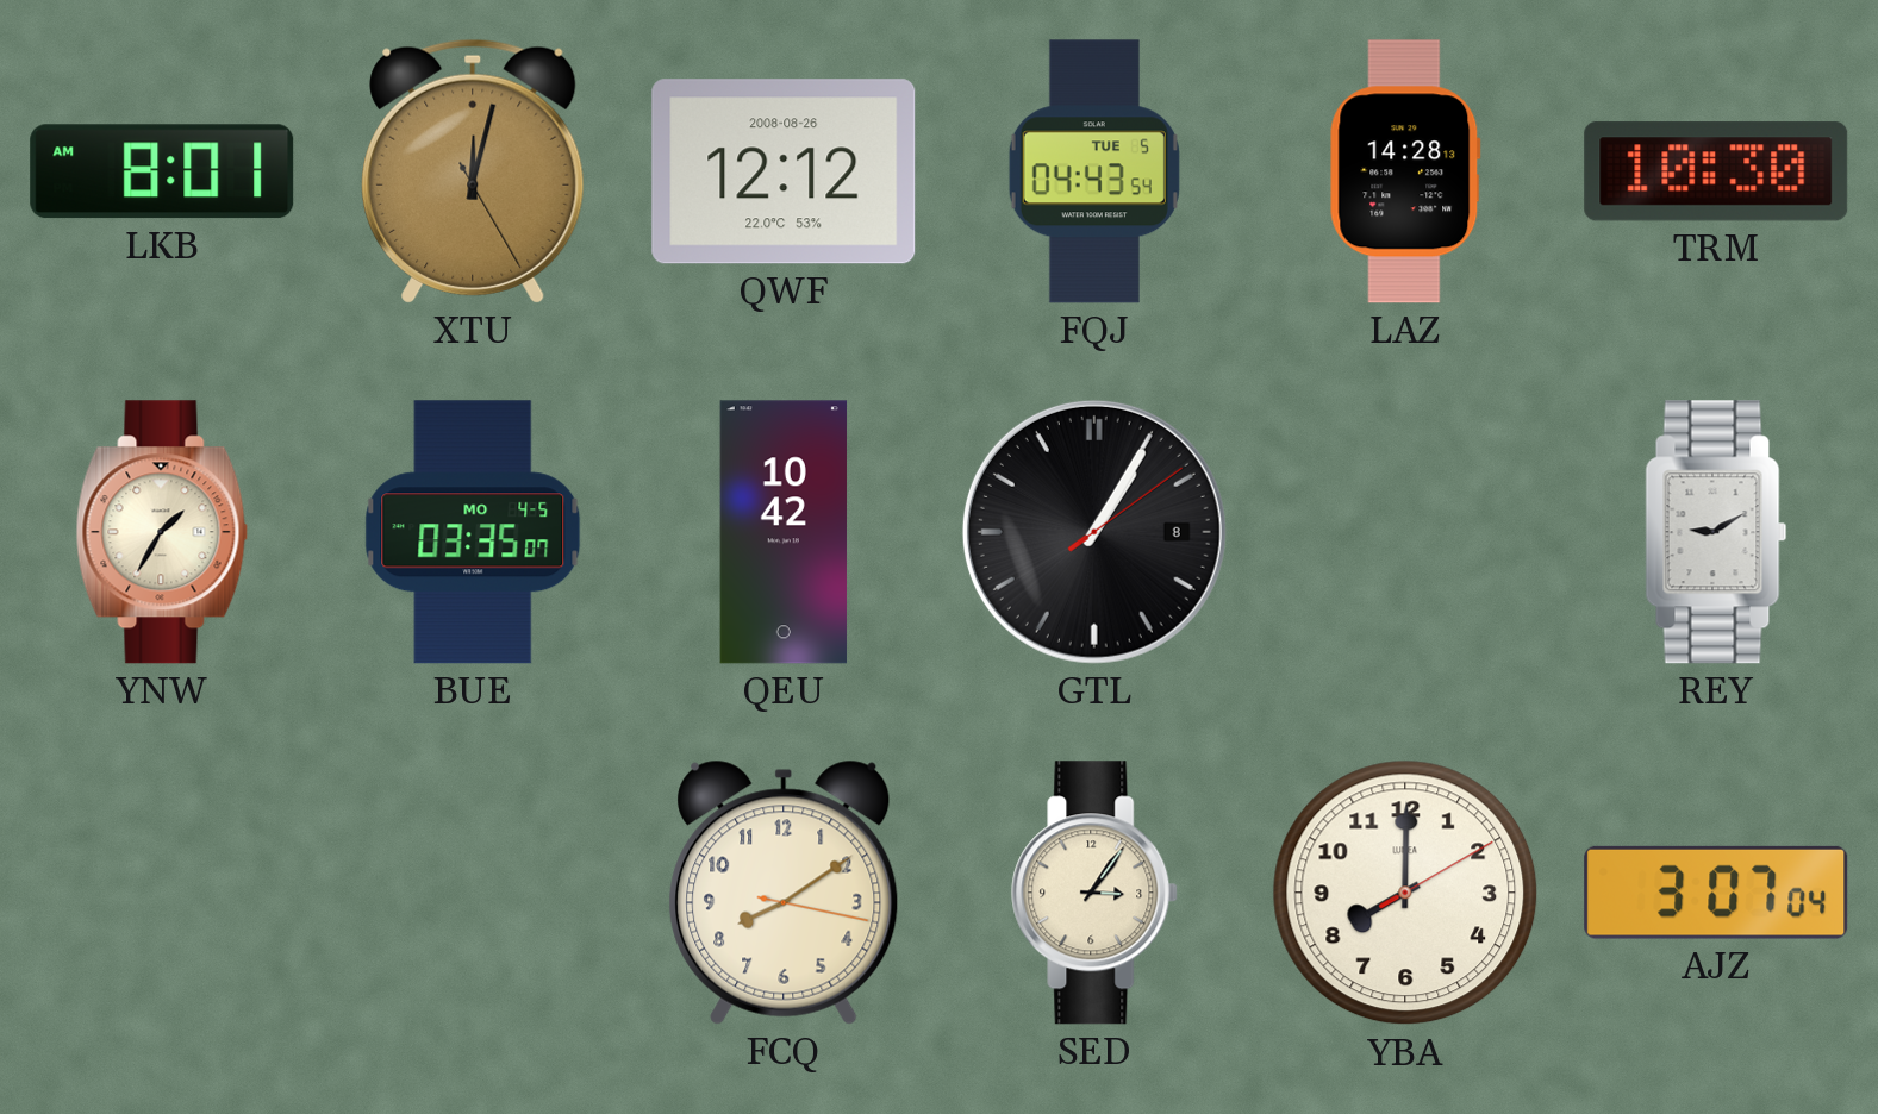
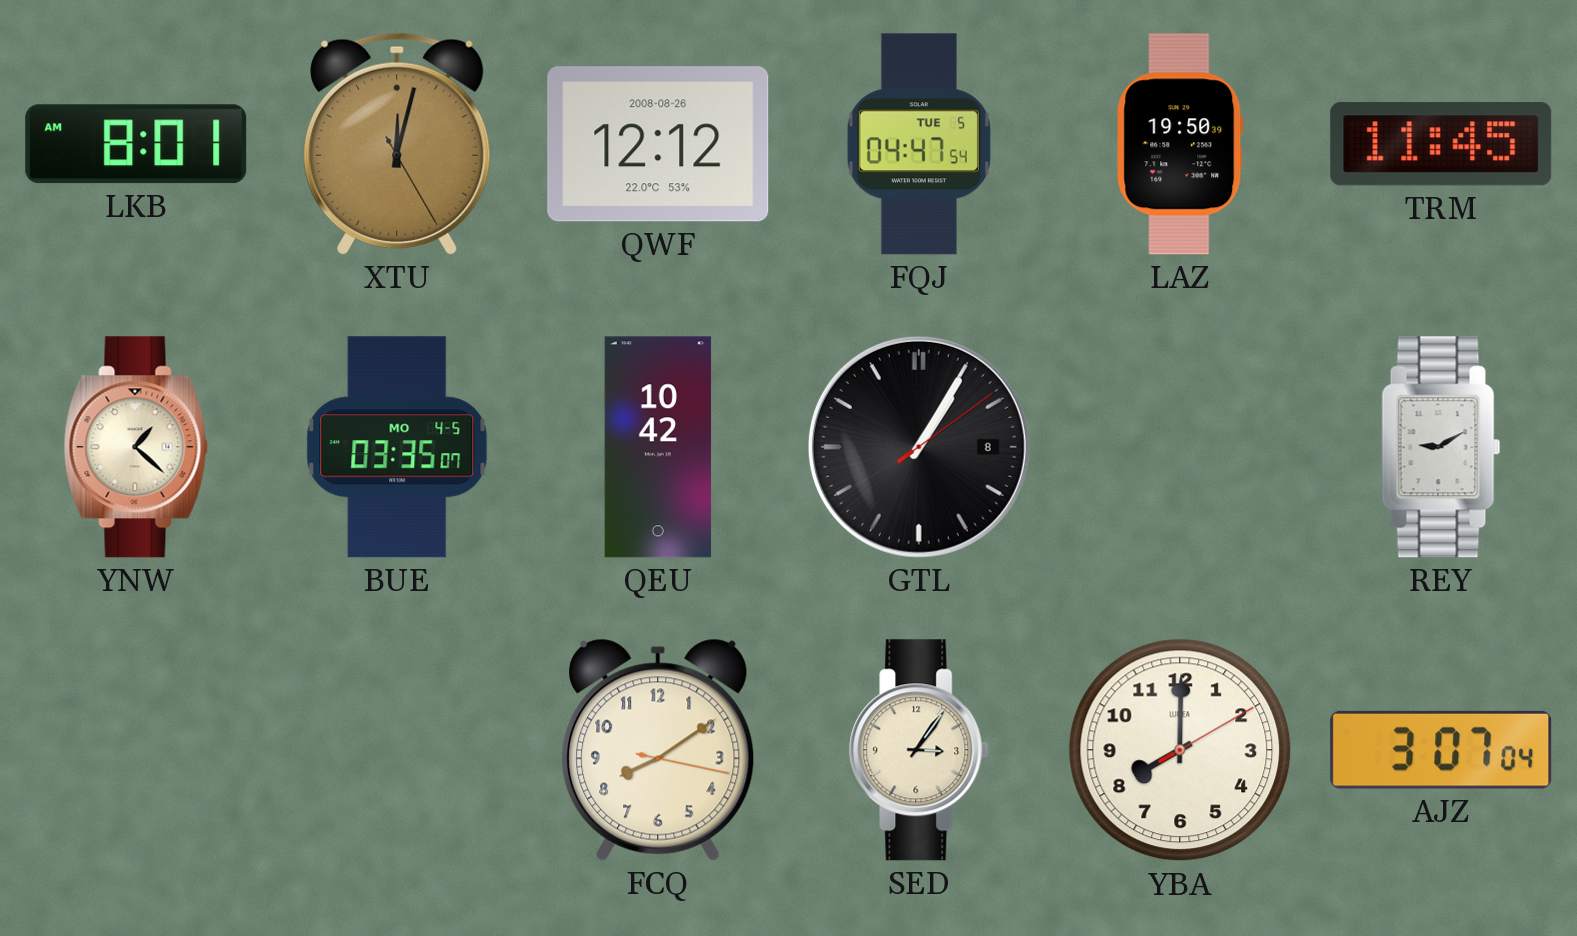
FQJ: 04:43 -> 04:47
LAZ: 14:28 -> 19:50
TRM: 10:30 -> 11:45
YNW: 1:35 -> 1:22
